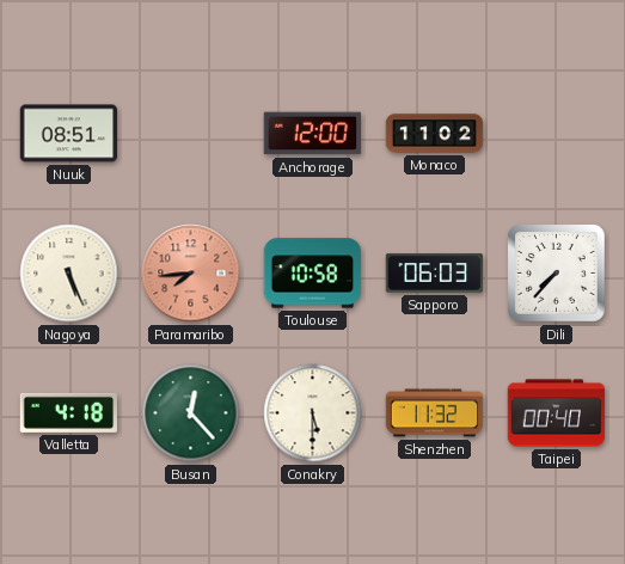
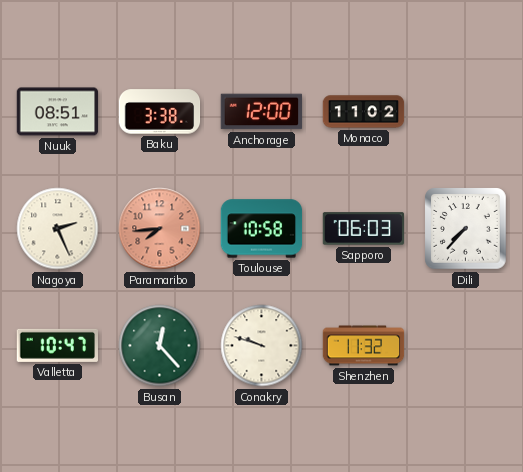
Baku: none -> 3:38
Nagoya: 5:26 -> 2:26
Valletta: 4:18 -> 10:47
Conakry: 5:30 -> 9:48
Taipei: 00:40 -> none
